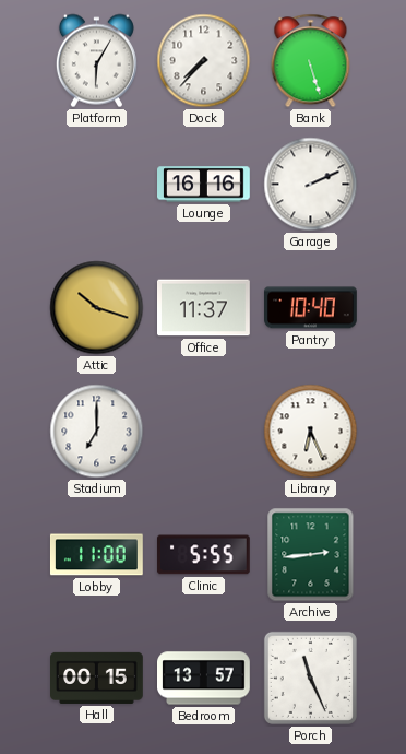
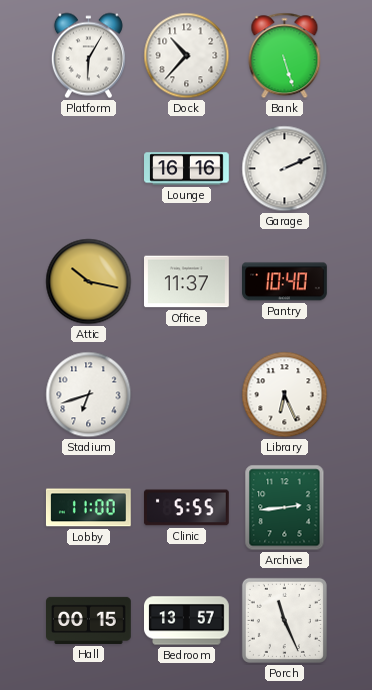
Dock: 7:37 -> 10:37
Attic: 10:18 -> 10:17
Stadium: 7:00 -> 6:42
